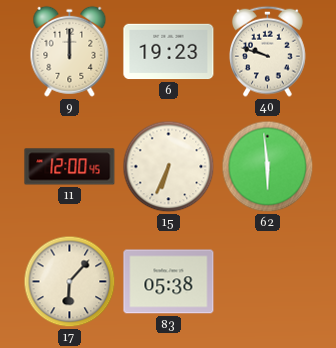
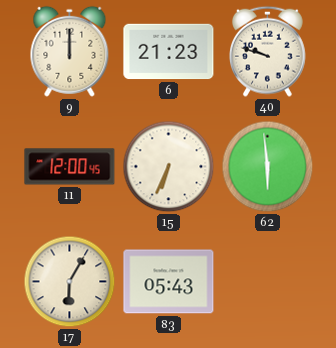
6: 19:23 -> 21:23
17: 6:07 -> 6:05
83: 05:38 -> 05:43
